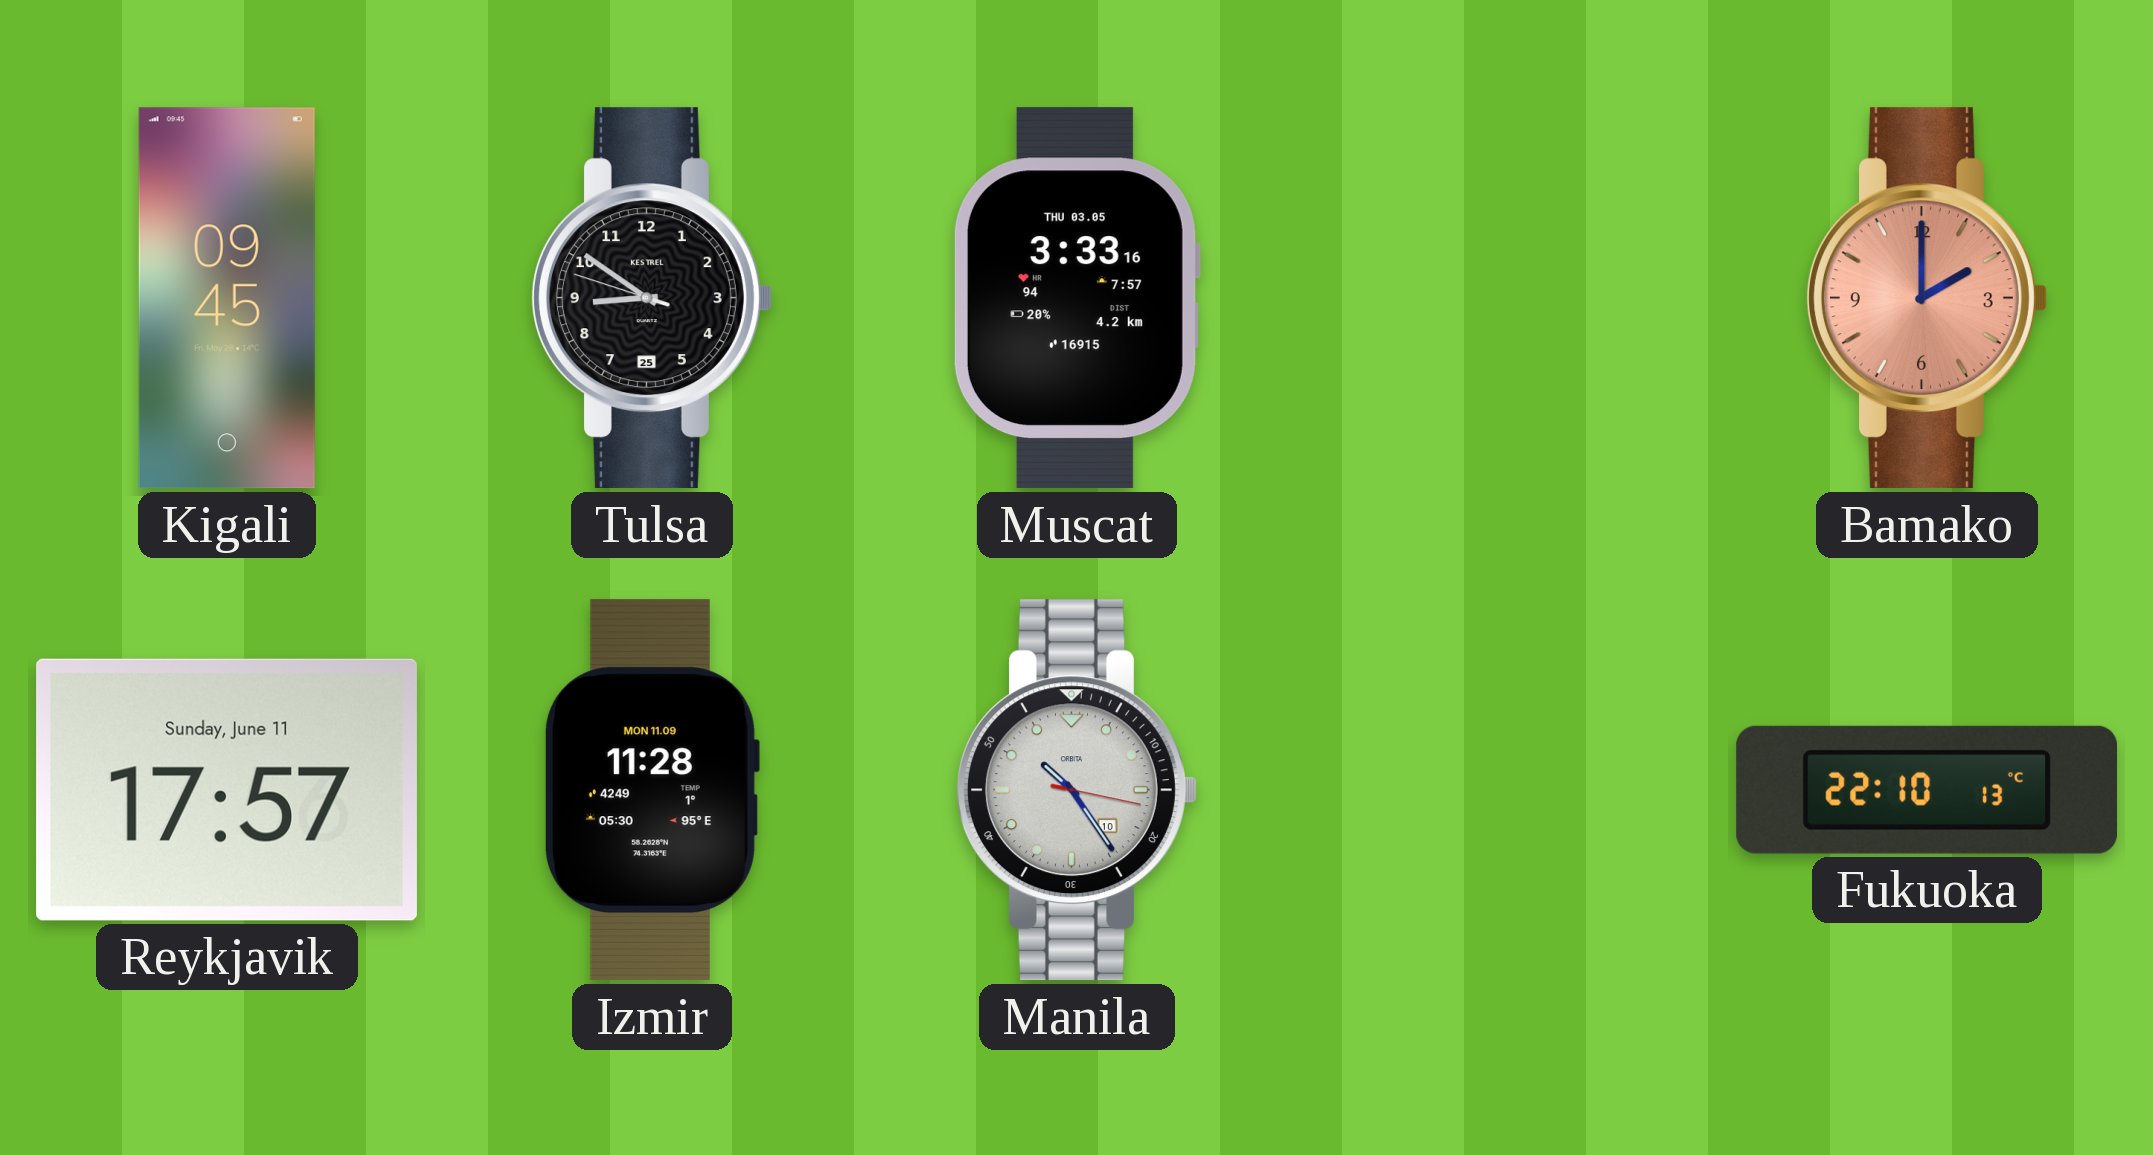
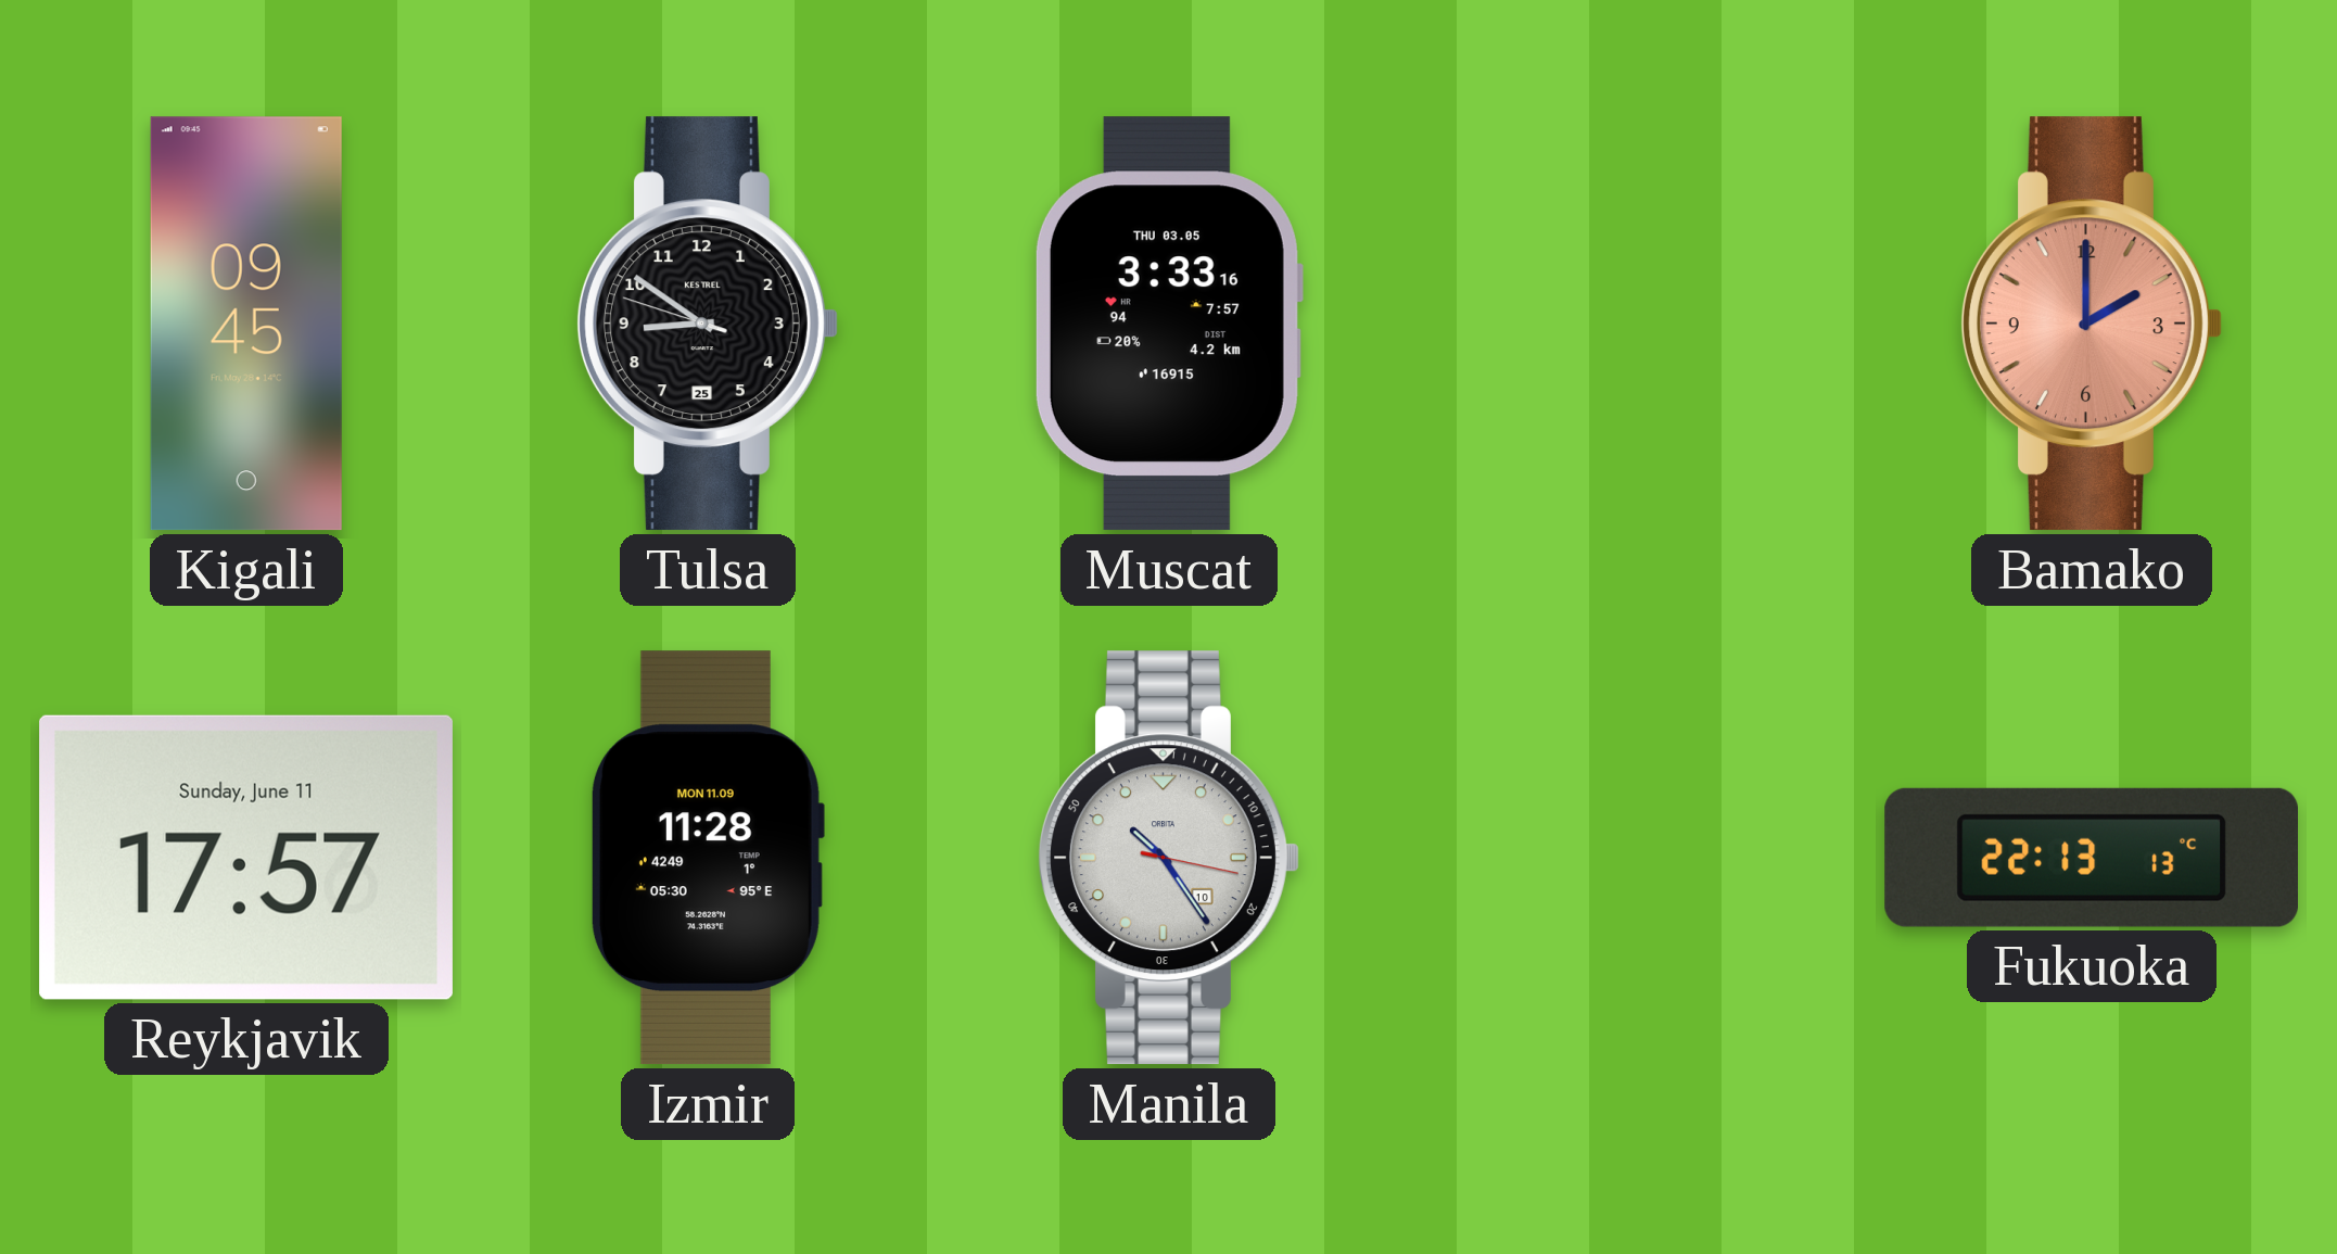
Fukuoka: 22:10 -> 22:13
